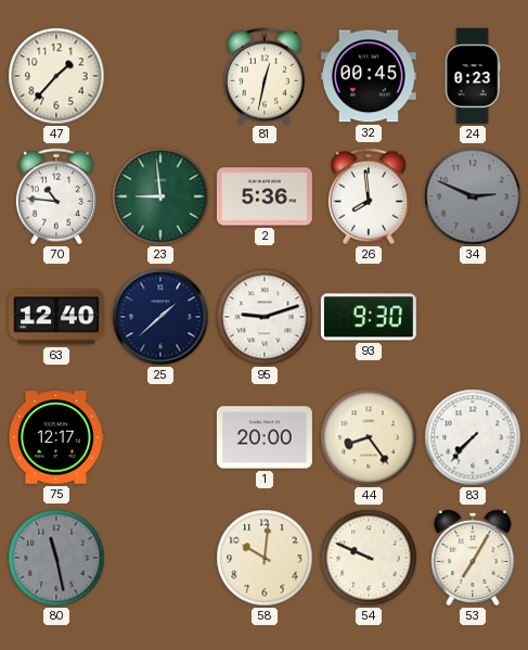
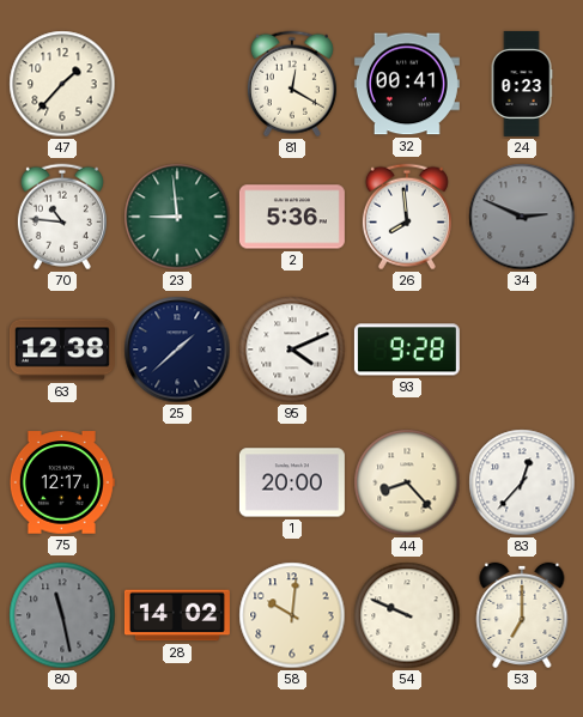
81: 12:32 -> 12:20
32: 00:45 -> 00:41
63: 12:40 -> 12:38
95: 9:12 -> 4:11
93: 9:30 -> 9:28
44: 8:24 -> 8:23
83: 7:37 -> 12:37
28: none -> 14:02
53: 7:05 -> 7:00
